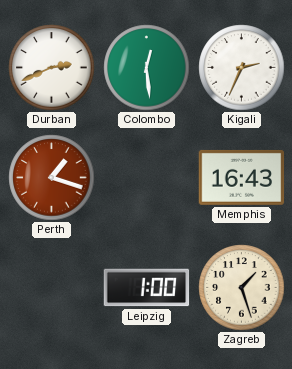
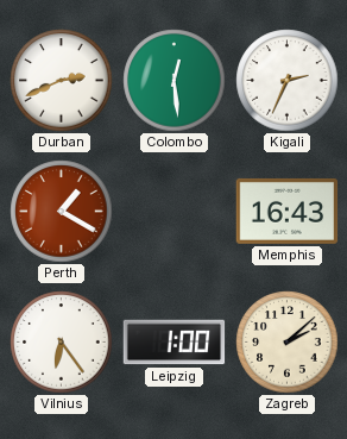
Perth: 1:18 -> 1:20
Vilnius: none -> 6:24
Zagreb: 1:27 -> 2:08
